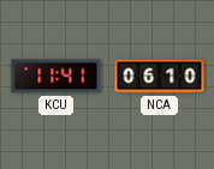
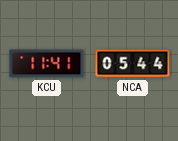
NCA: 06:10 -> 05:44
